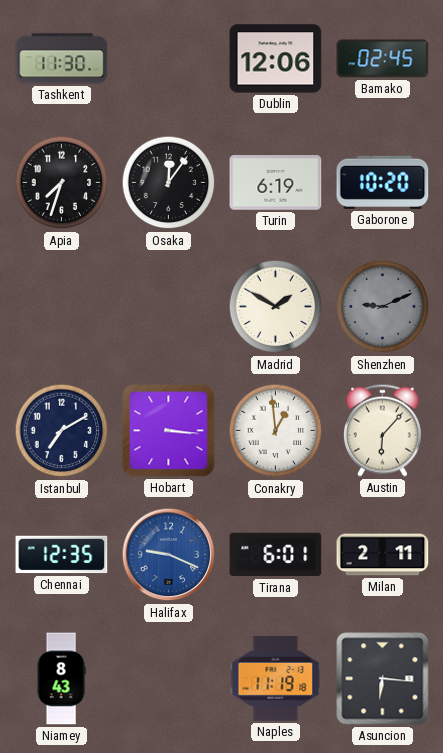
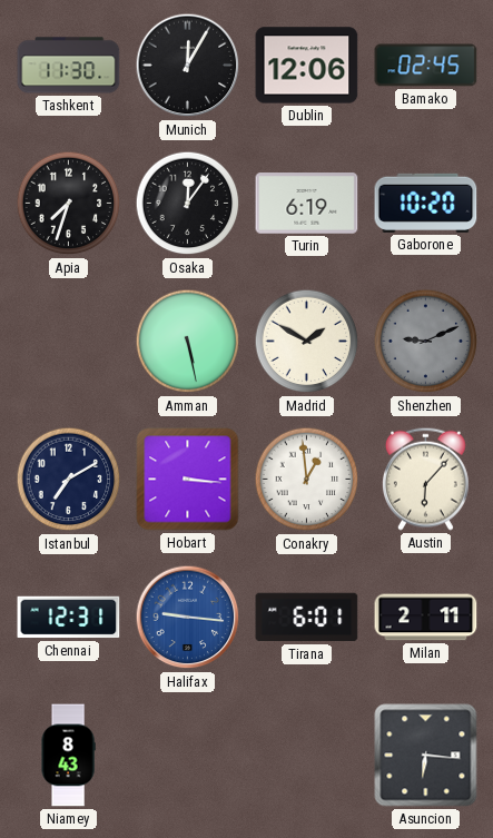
Munich: none -> 12:05
Amman: none -> 5:28
Chennai: 12:35 -> 12:31
Halifax: 9:19 -> 9:16
Naples: 11:19 -> none
